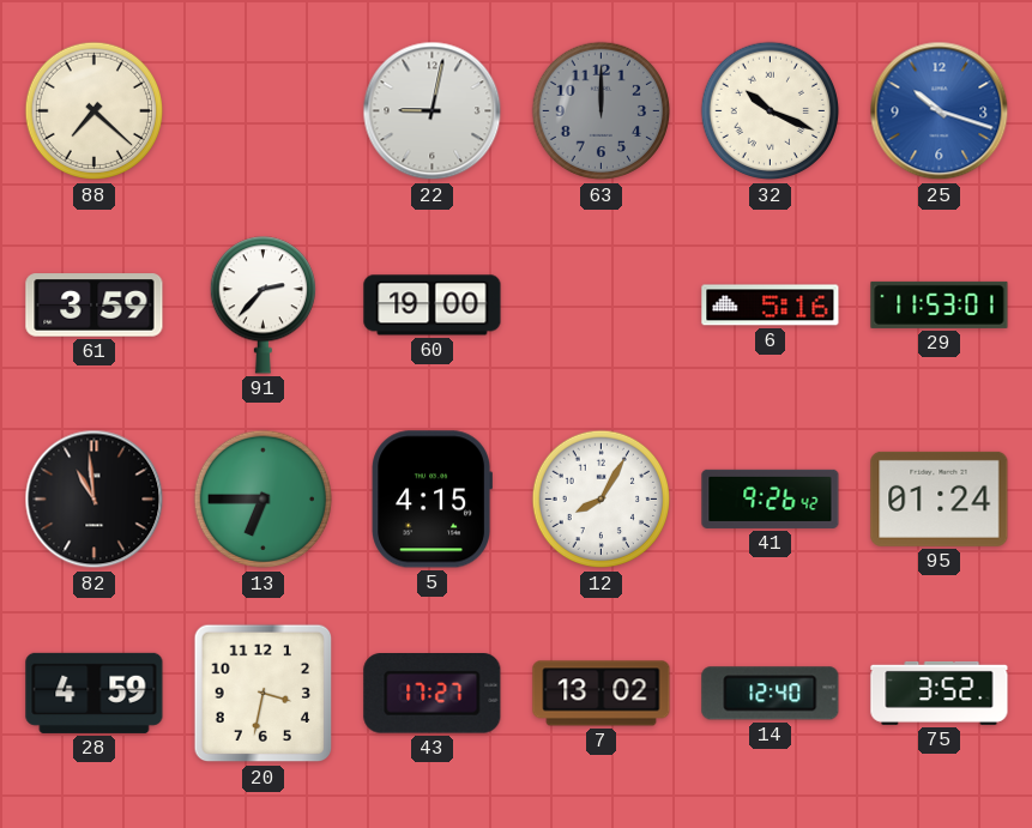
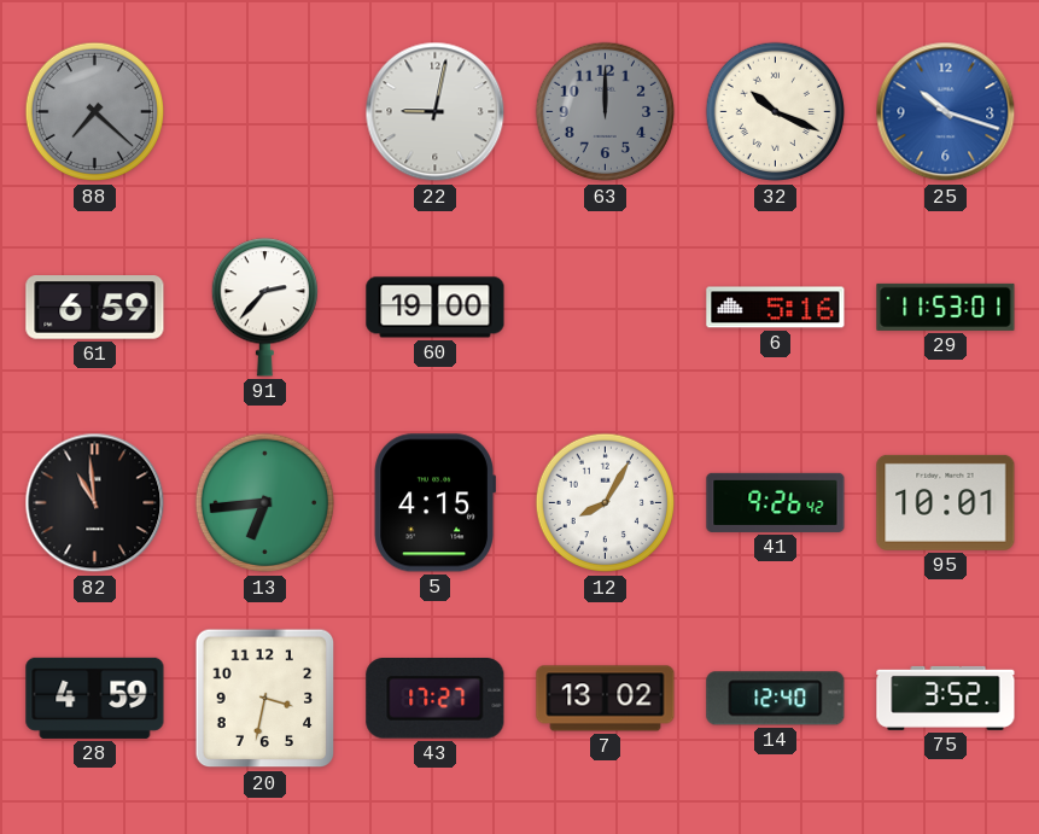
88 dial: cream -> grey
61: 3:59 -> 6:59
13: 6:45 -> 6:44
95: 01:24 -> 10:01
